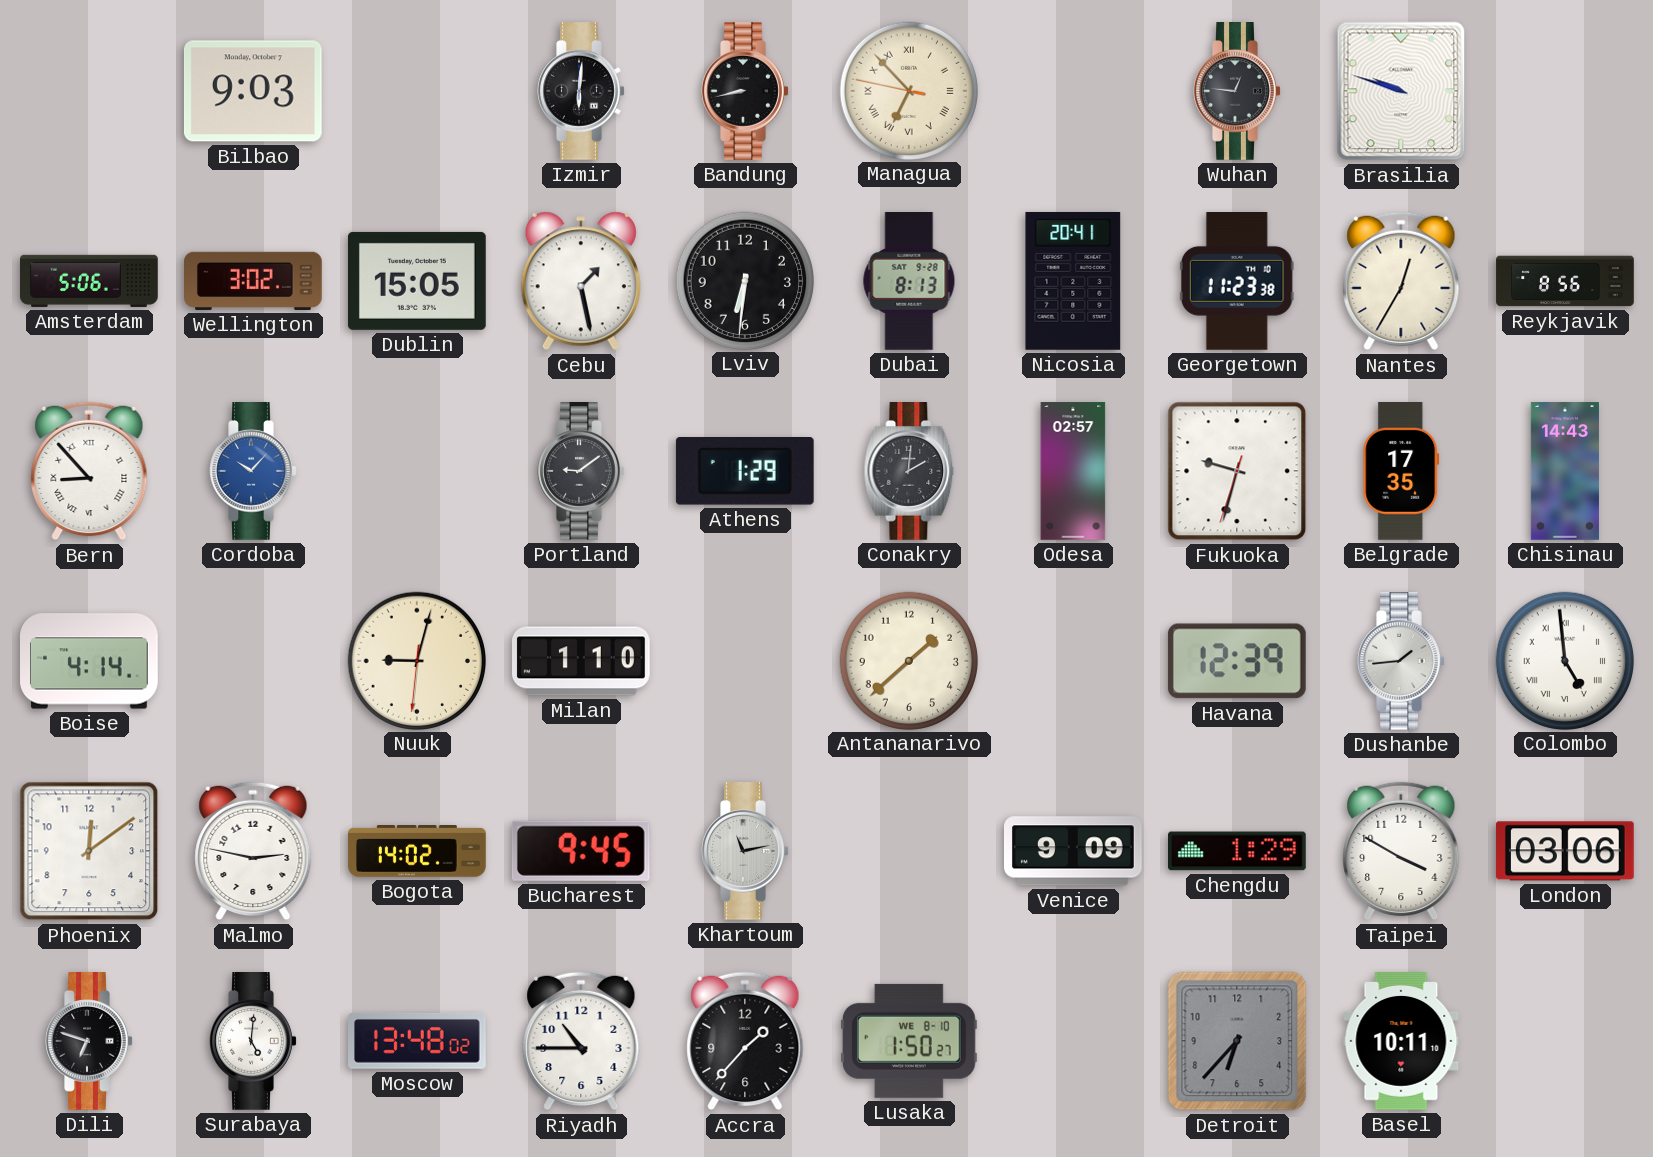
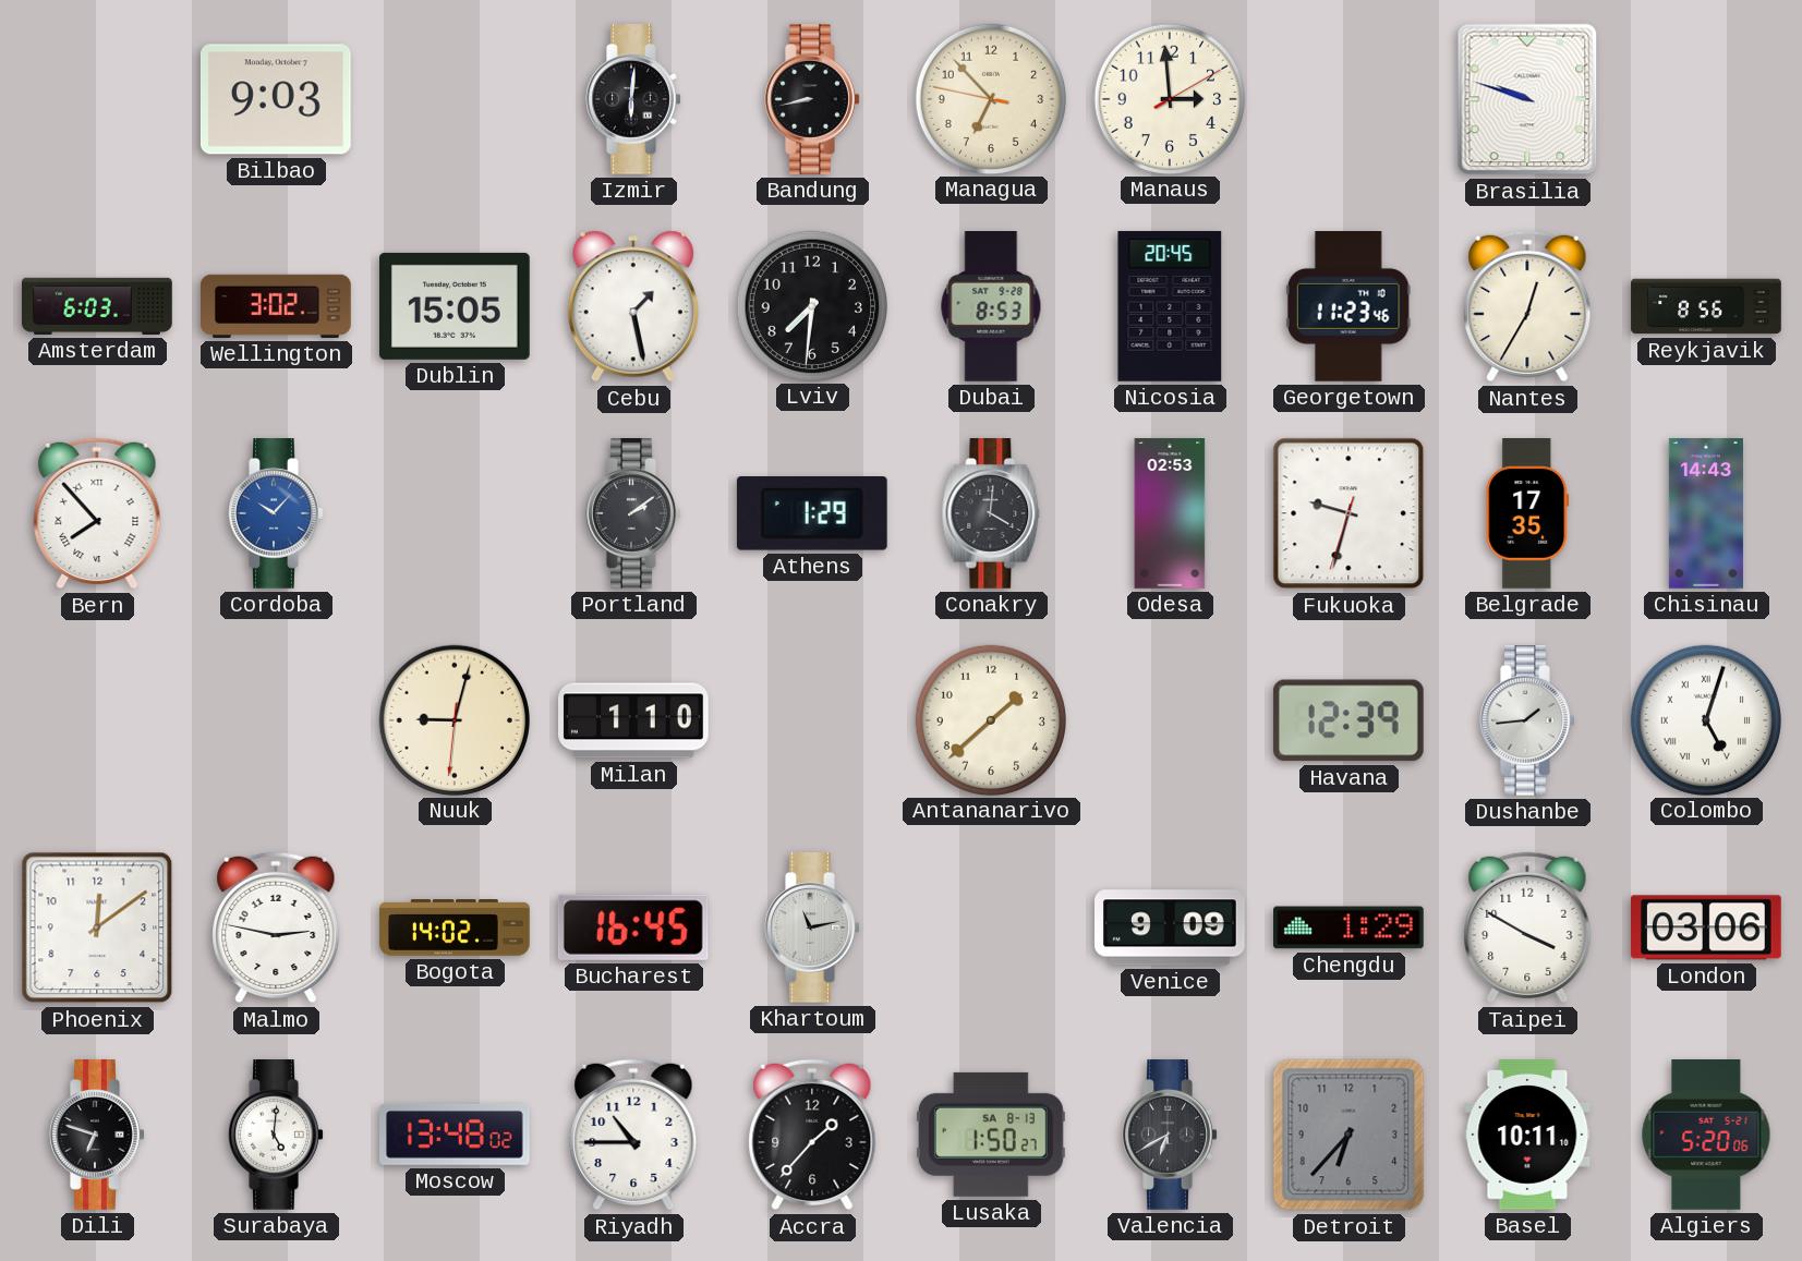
Managua numerals: Roman -> Arabic
Manaus: none -> 2:59
Wuhan: 12:46 -> none
Amsterdam: 5:06 -> 6:03
Lviv: 6:31 -> 7:31
Dubai: 8:13 -> 8:53
Nicosia: 20:41 -> 20:45
Georgetown: 11:23:38 -> 11:23:46
Bern: 8:53 -> 7:53
Portland: 9:09 -> 2:09
Conakry: 2:01 -> 4:01
Odesa: 02:57 -> 02:53
Boise: 4:14 -> none
Colombo: 4:59 -> 5:03
Bucharest: 9:45 -> 16:45
Lusaka date: WE 8-10 -> SA 8-13
Valencia: none -> 6:40
Algiers: none -> 5:20
